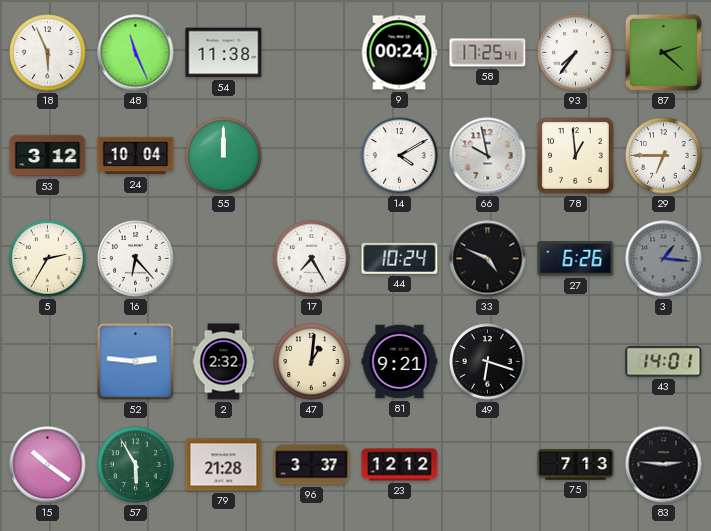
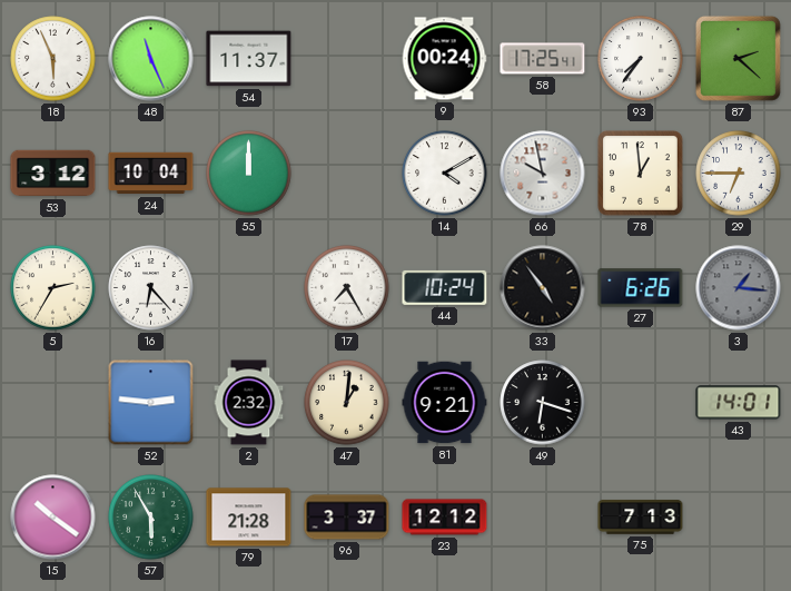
54: 11:38 -> 11:37
33: 4:49 -> 4:54
83: 2:46 -> none
